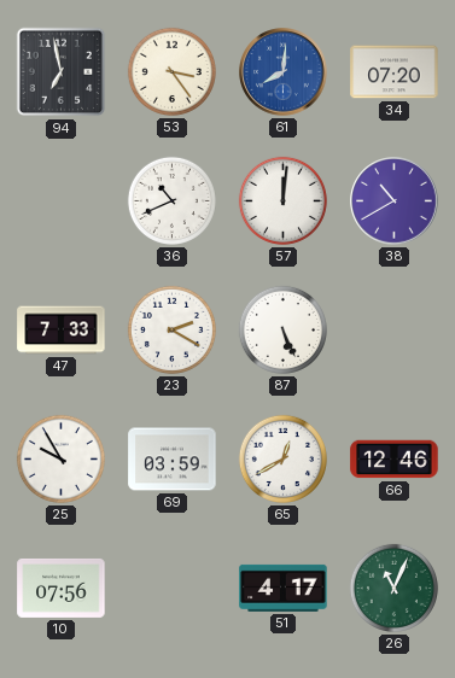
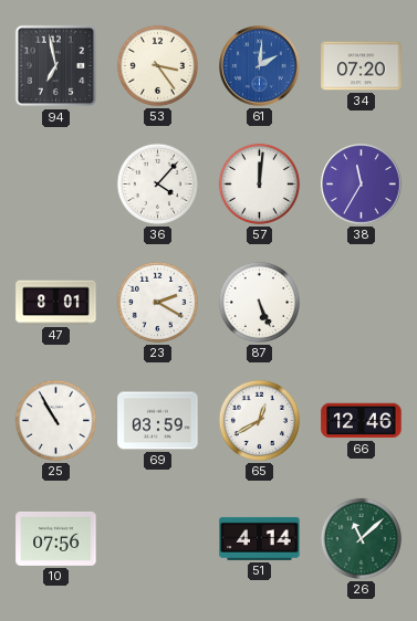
61: 8:01 -> 2:01
36: 10:41 -> 4:07
38: 10:40 -> 11:35
47: 7:33 -> 8:01
25: 9:55 -> 10:55
51: 4:17 -> 4:14
26: 11:04 -> 11:08
